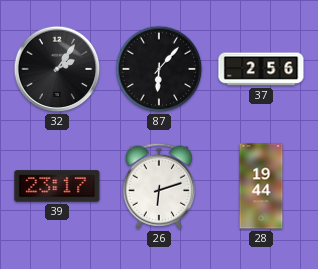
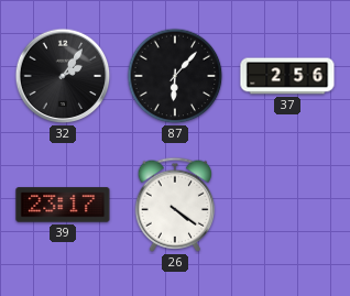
26: 6:12 -> 4:21
28: 19:44 -> none
